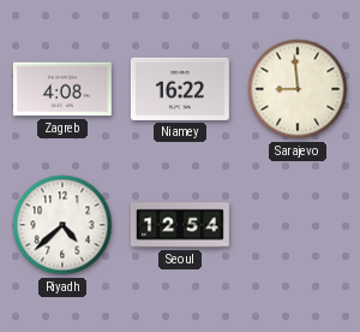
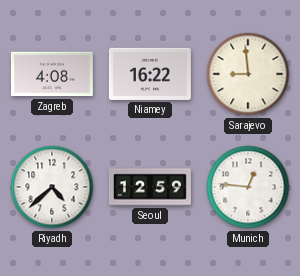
Seoul: 12:54 -> 12:59
Munich: none -> 12:46
